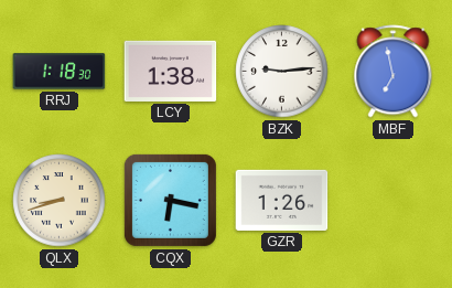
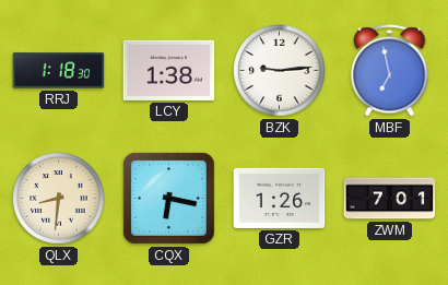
QLX: 8:42 -> 8:31
ZWM: none -> 7:01
